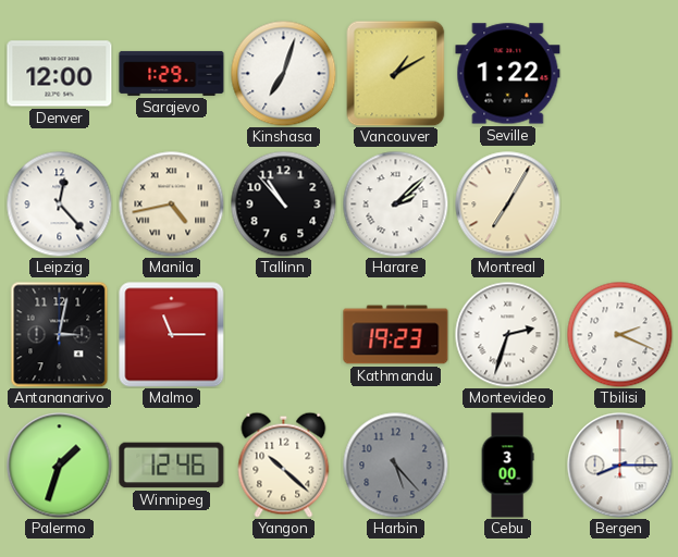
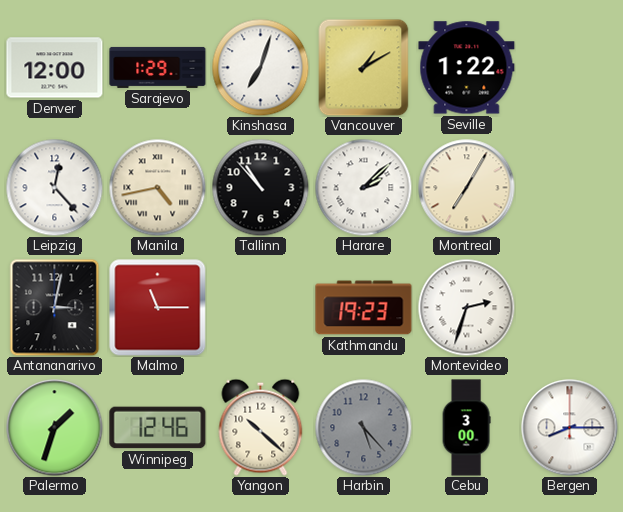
Tbilisi: 2:19 -> none
